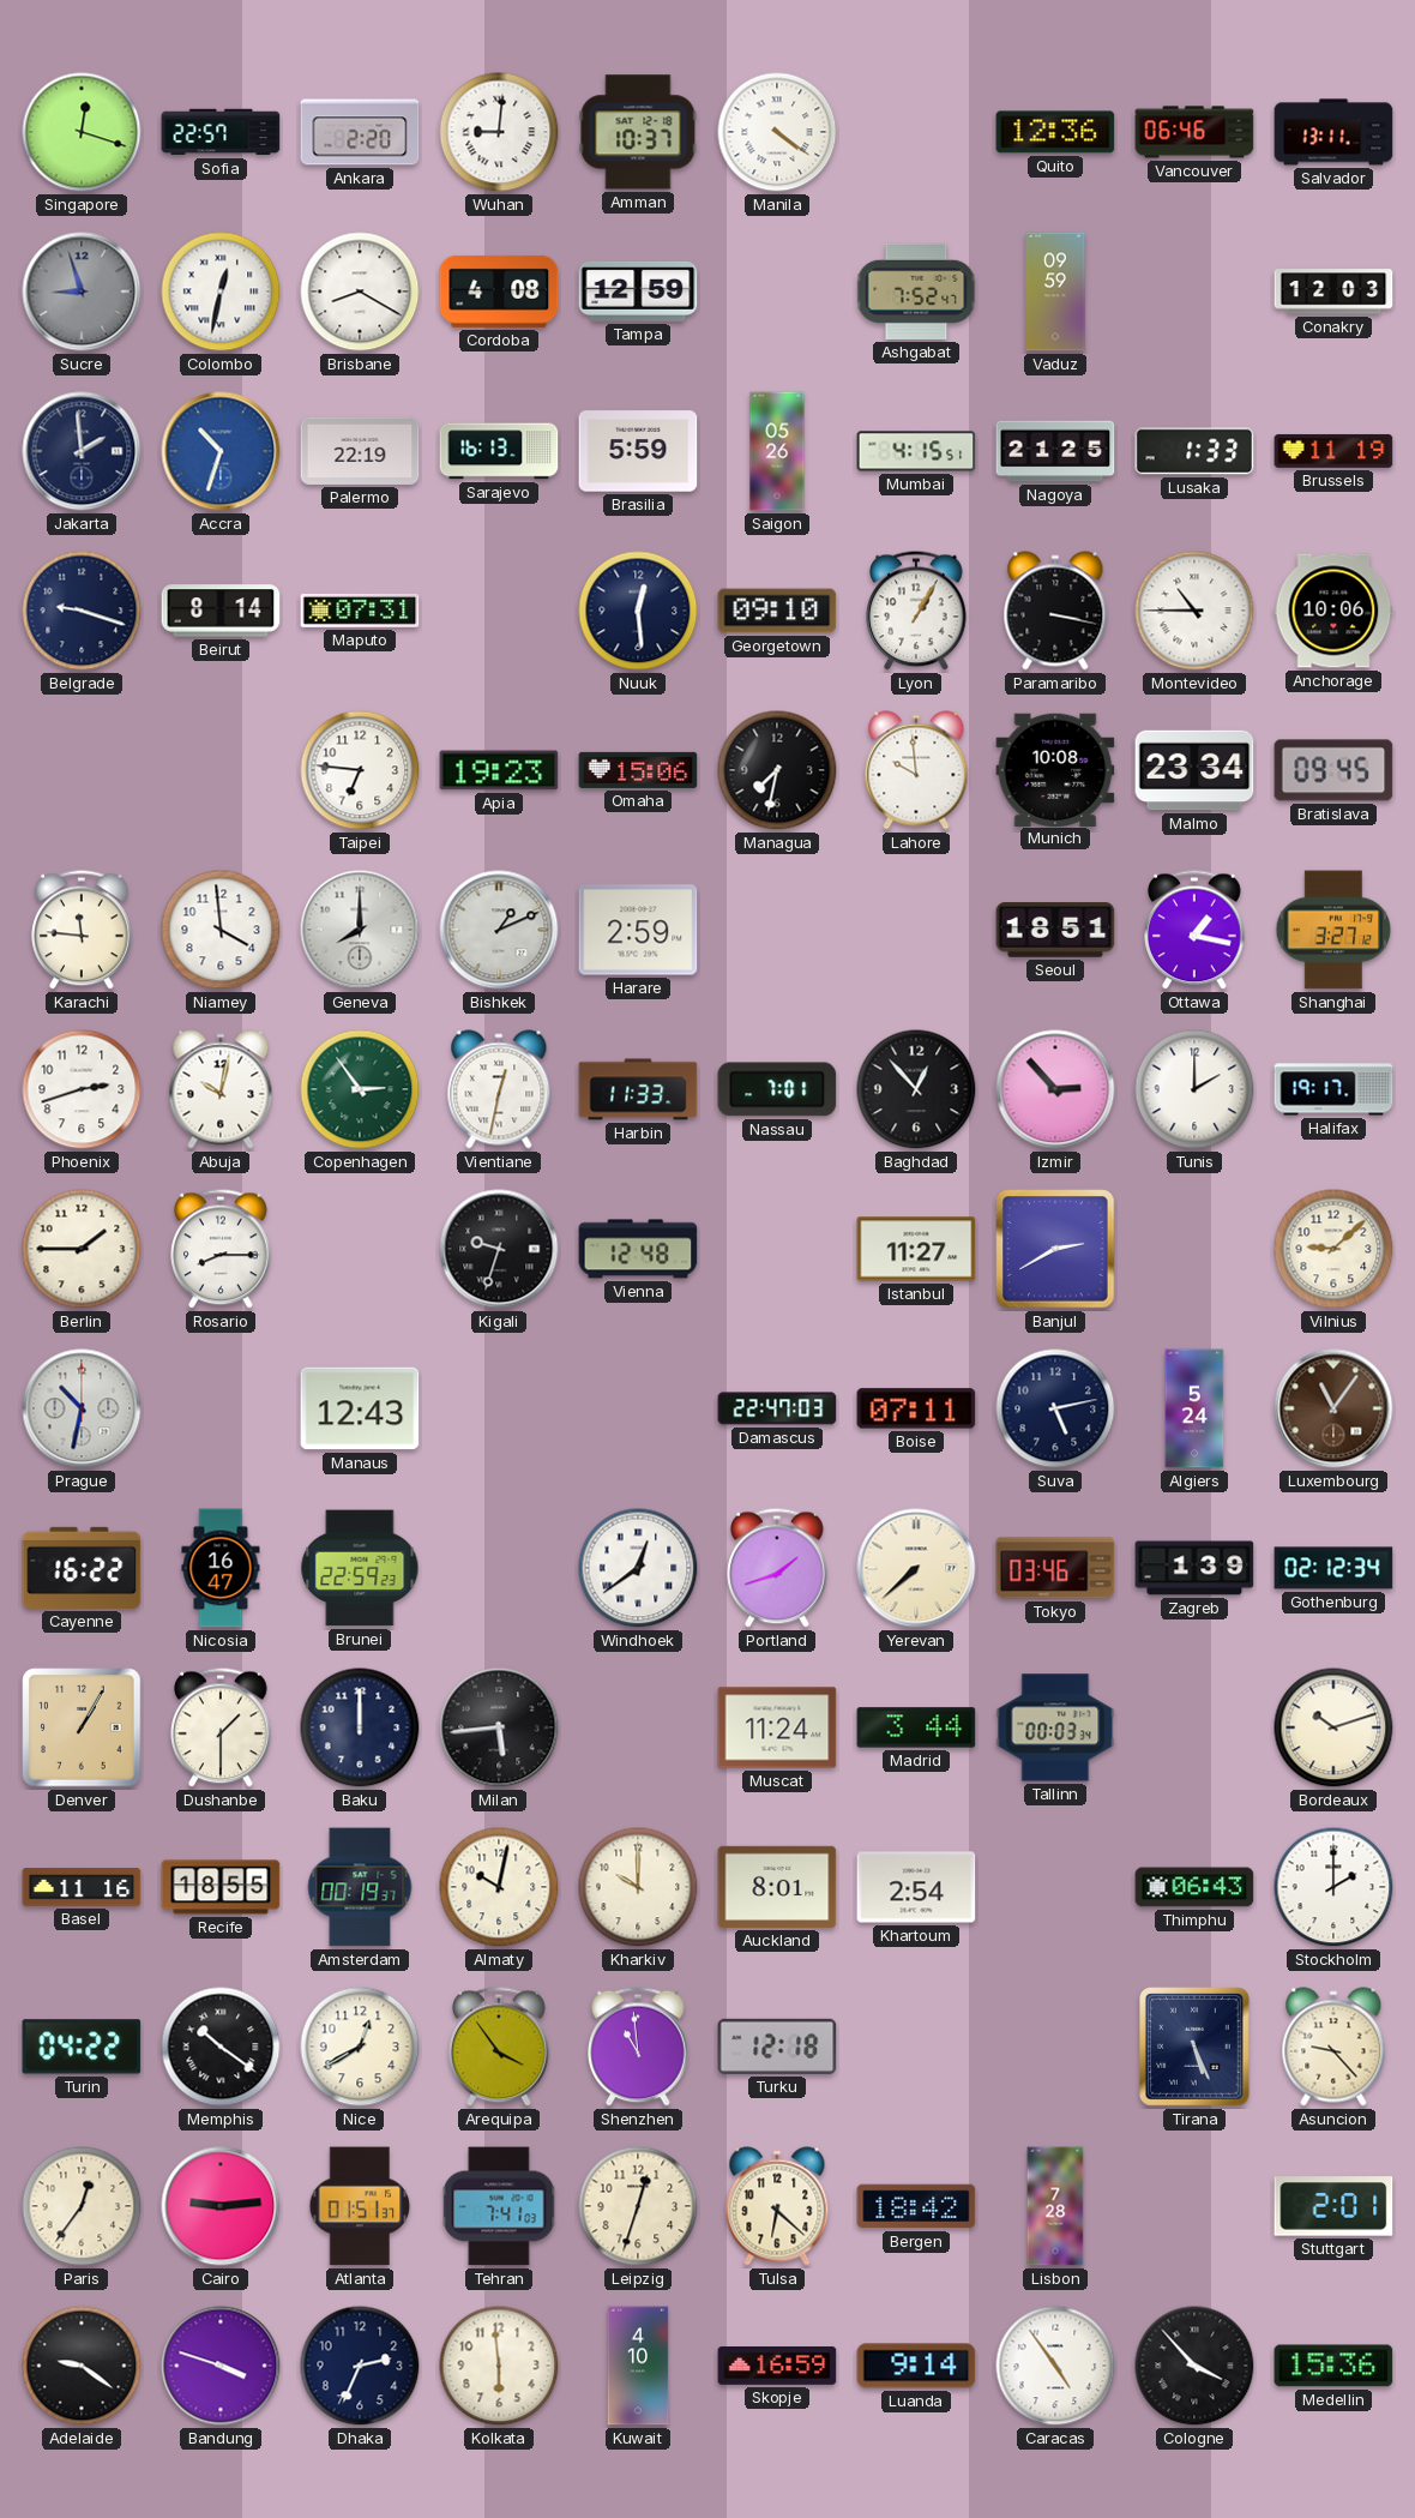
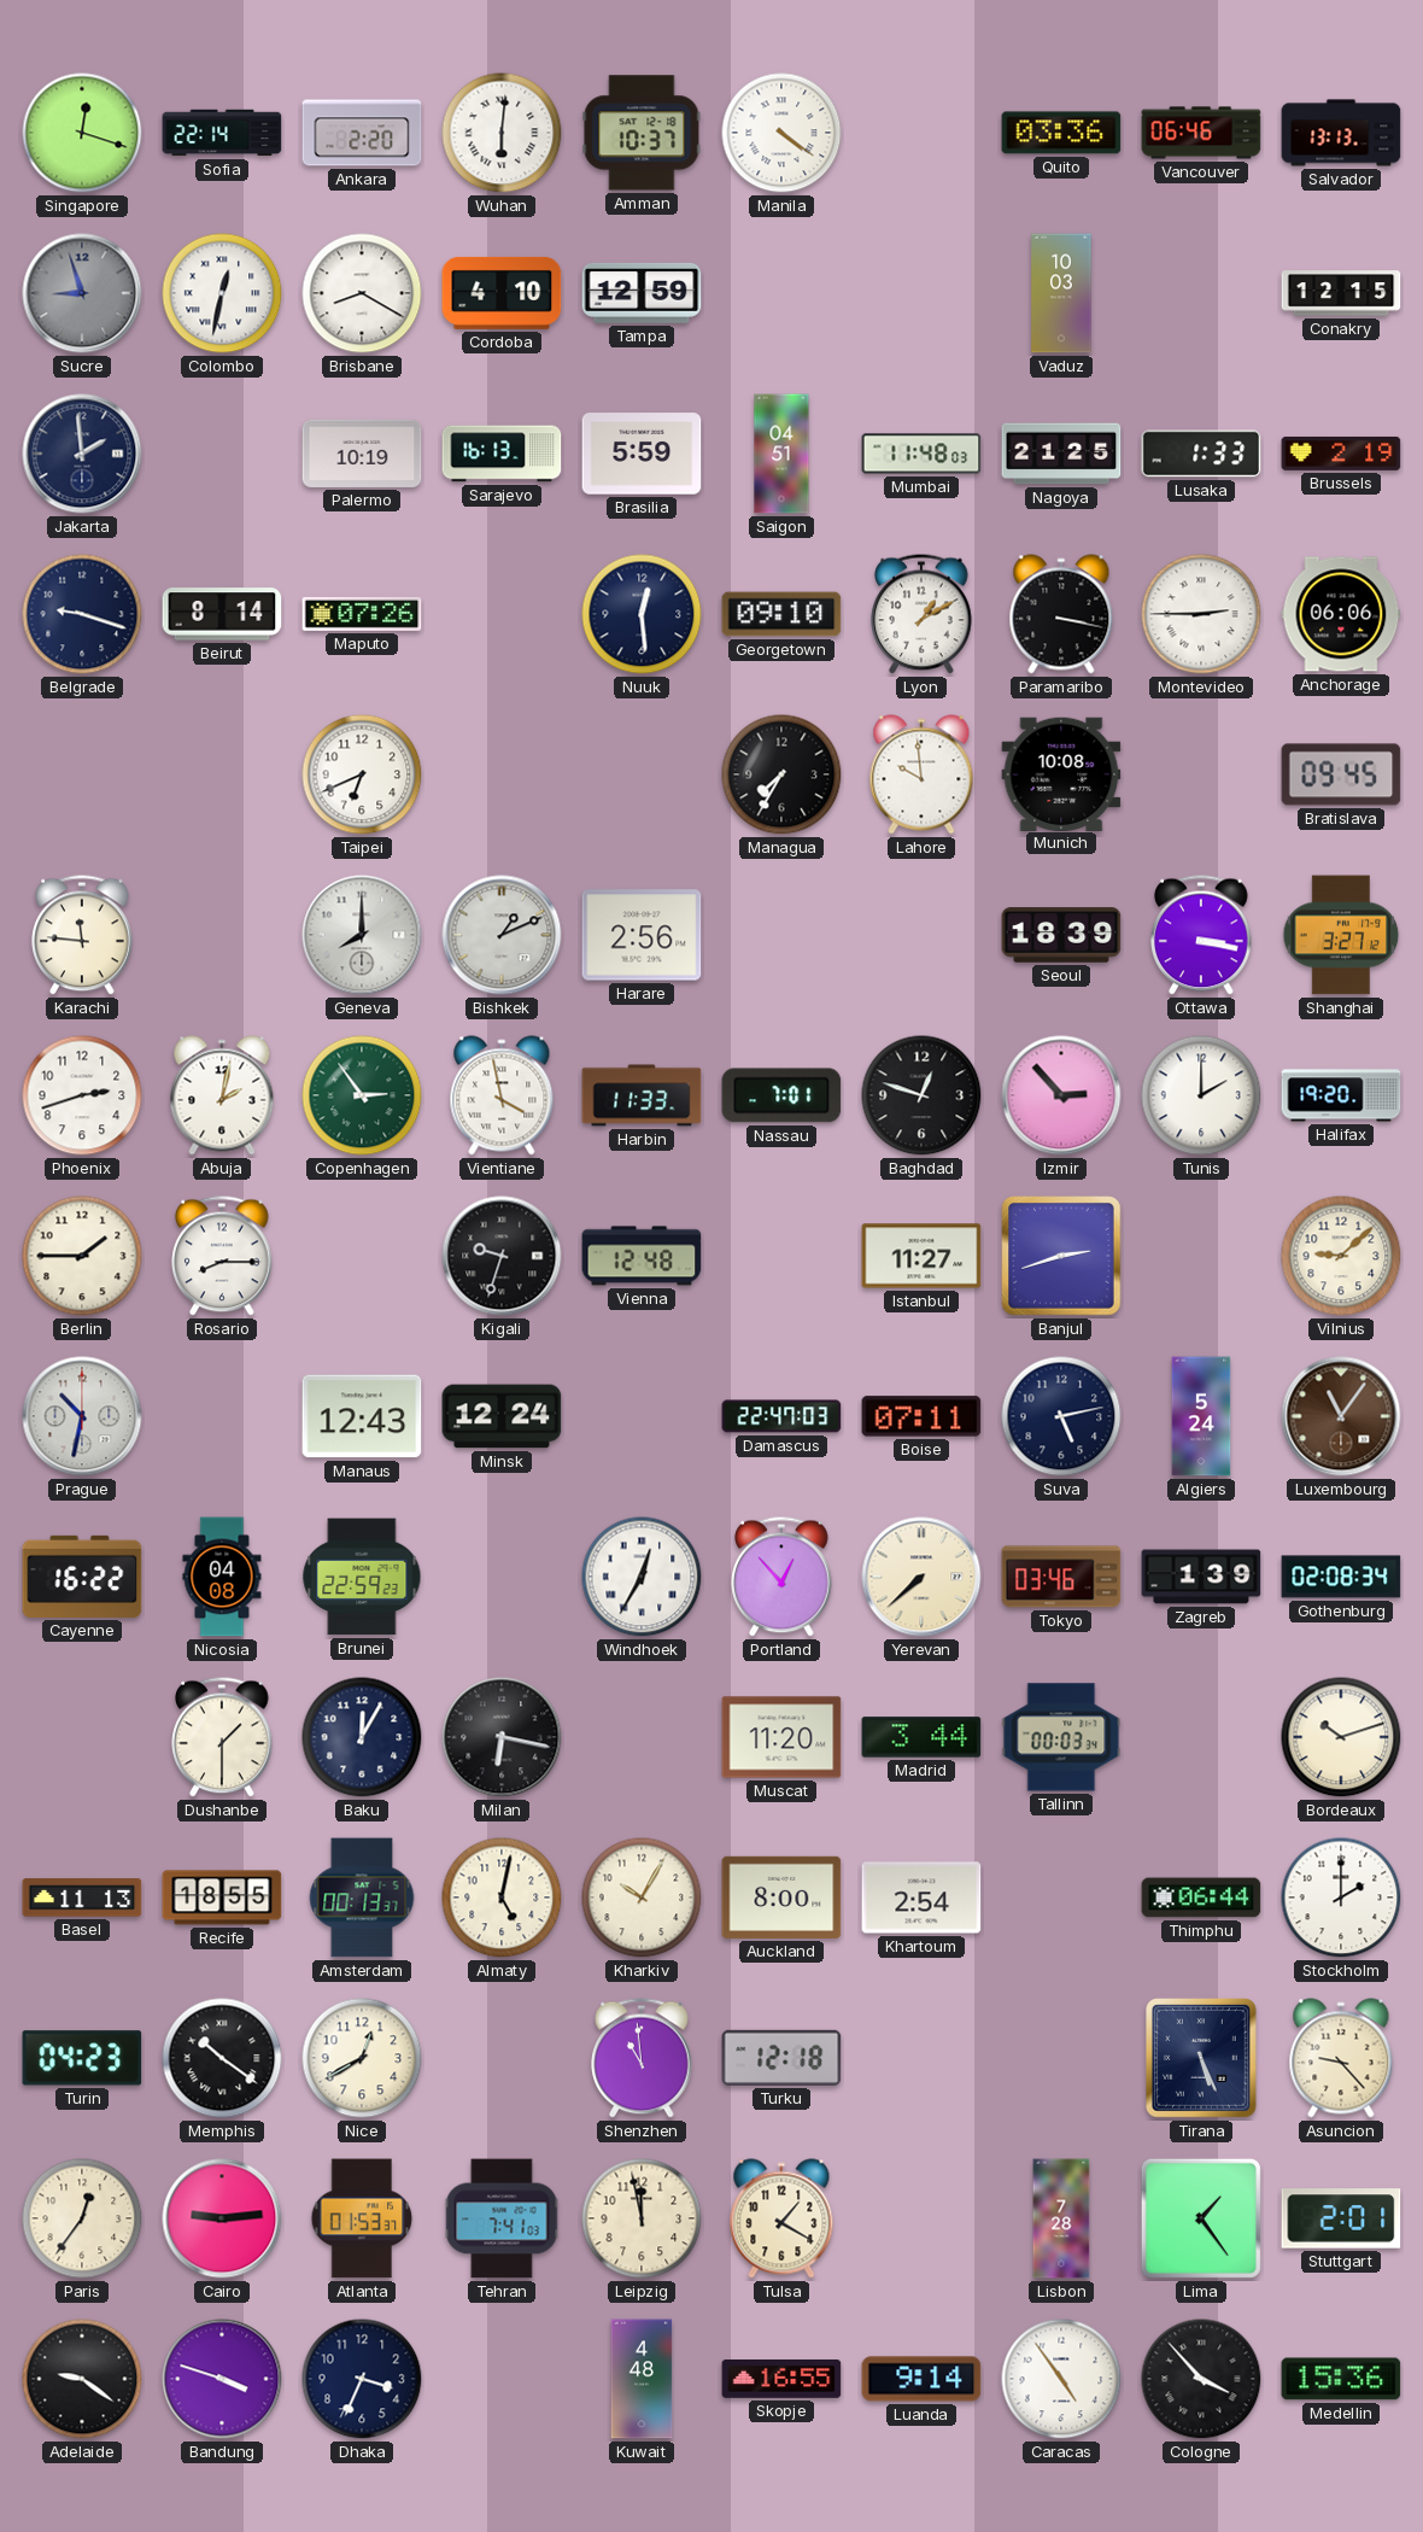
Sofia: 22:57 -> 22:14
Wuhan: 9:01 -> 6:01
Quito: 12:36 -> 03:36
Salvador: 13:11 -> 13:13
Cordoba: 4:08 -> 4:10
Ashgabat: 7:52 -> none
Vaduz: 09:59 -> 10:03
Conakry: 12:03 -> 12:15
Accra: 10:33 -> none
Palermo: 22:19 -> 10:19
Saigon: 05:26 -> 04:51
Mumbai: 4:15 -> 11:48
Brussels: 11:19 -> 2:19
Maputo: 07:31 -> 07:26
Lyon: 1:05 -> 1:10
Montevideo: 10:45 -> 2:45
Anchorage: 10:06 -> 06:06
Taipei: 6:46 -> 6:41
Apia: 19:23 -> none
Omaha: 15:06 -> none
Managua: 7:32 -> 7:35
Malmo: 23:34 -> none
Niamey: 3:59 -> none
Harare: 2:59 -> 2:56
Seoul: 18:51 -> 18:39
Ottawa: 1:17 -> 3:17
Abuja: 10:02 -> 2:02
Vientiane: 12:32 -> 3:58
Baghdad: 12:53 -> 12:48
Halifax: 19:17 -> 19:20
Banjul: 2:40 -> 2:42
Minsk: none -> 12:24
Nicosia: 16:47 -> 04:08
Windhoek: 12:39 -> 12:35
Portland: 1:42 -> 12:53
Gothenburg: 02:12 -> 02:08
Denver: 1:05 -> none
Baku: 12:00 -> 12:05
Milan: 5:44 -> 6:17
Muscat: 11:24 -> 11:20
Basel: 11:16 -> 11:13
Amsterdam: 00:19 -> 00:13
Almaty: 10:02 -> 5:02
Kharkiv: 10:00 -> 10:05
Auckland: 8:01 -> 8:00
Thimphu: 06:43 -> 06:44
Turin: 04:22 -> 04:23
Arequipa: 3:54 -> none
Atlanta: 01:51 -> 01:53
Leipzig: 12:33 -> 11:58
Tulsa: 6:22 -> 1:20
Bergen: 18:42 -> none
Lima: none -> 1:24
Dhaka: 2:34 -> 3:34
Kolkata: 5:59 -> none
Kuwait: 4:10 -> 4:48
Skopje: 16:59 -> 16:55
